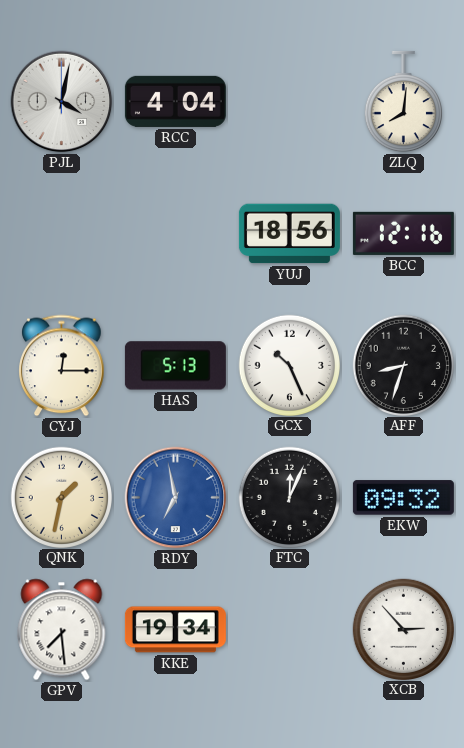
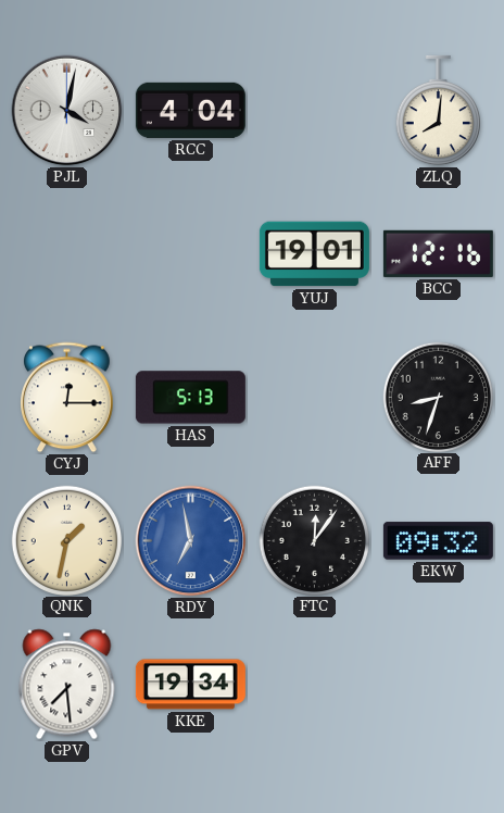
YUJ: 18:56 -> 19:01
GCX: 10:26 -> none
FTC: 12:04 -> 12:06
XCB: 2:53 -> none
